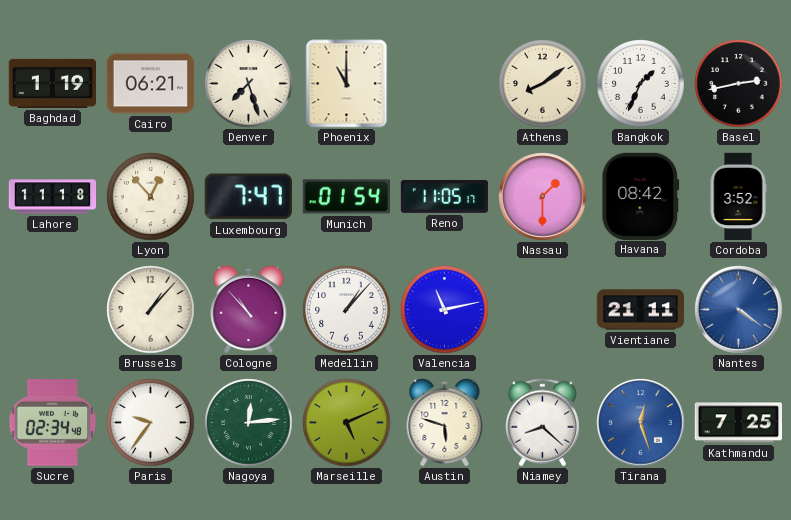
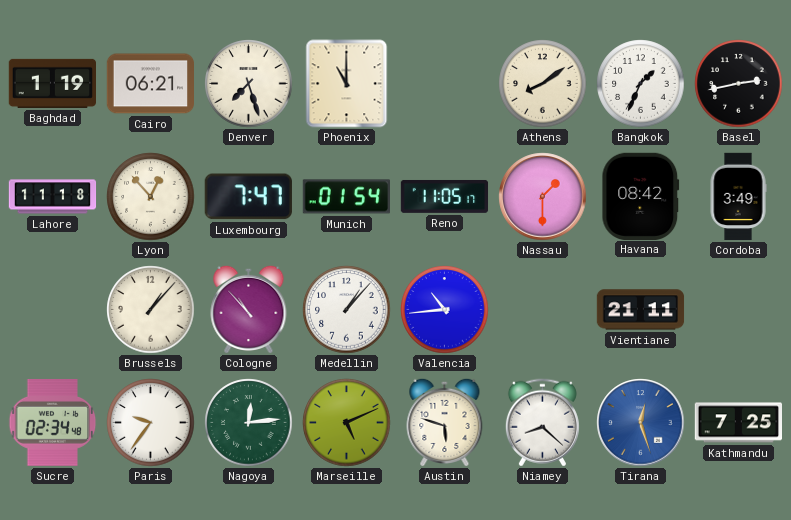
Cordoba: 3:52 -> 3:49
Valencia: 11:13 -> 10:44
Nantes: 4:21 -> none
